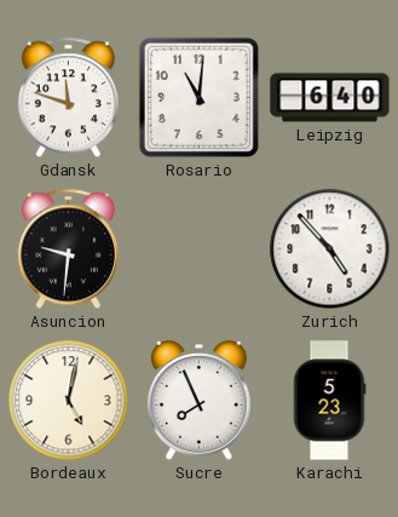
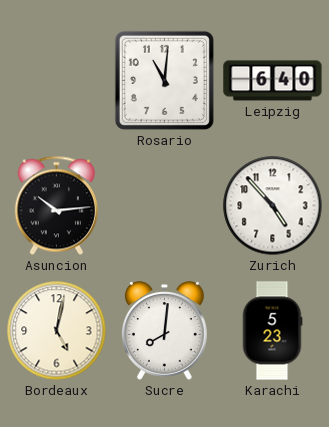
Gdansk: 11:48 -> none
Asuncion: 9:31 -> 10:14
Sucre: 7:56 -> 8:01
